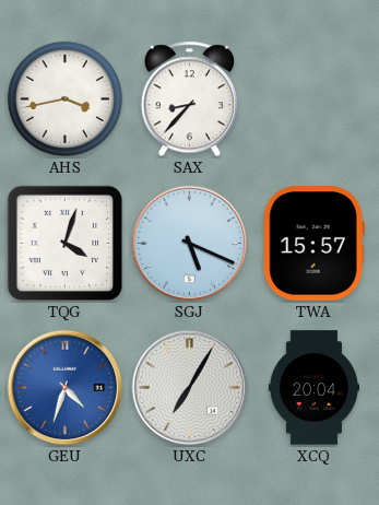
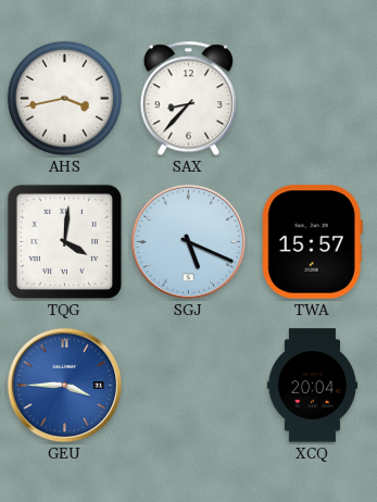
TQG: 4:03 -> 4:01
GEU: 4:33 -> 3:45
UXC: 7:05 -> none
